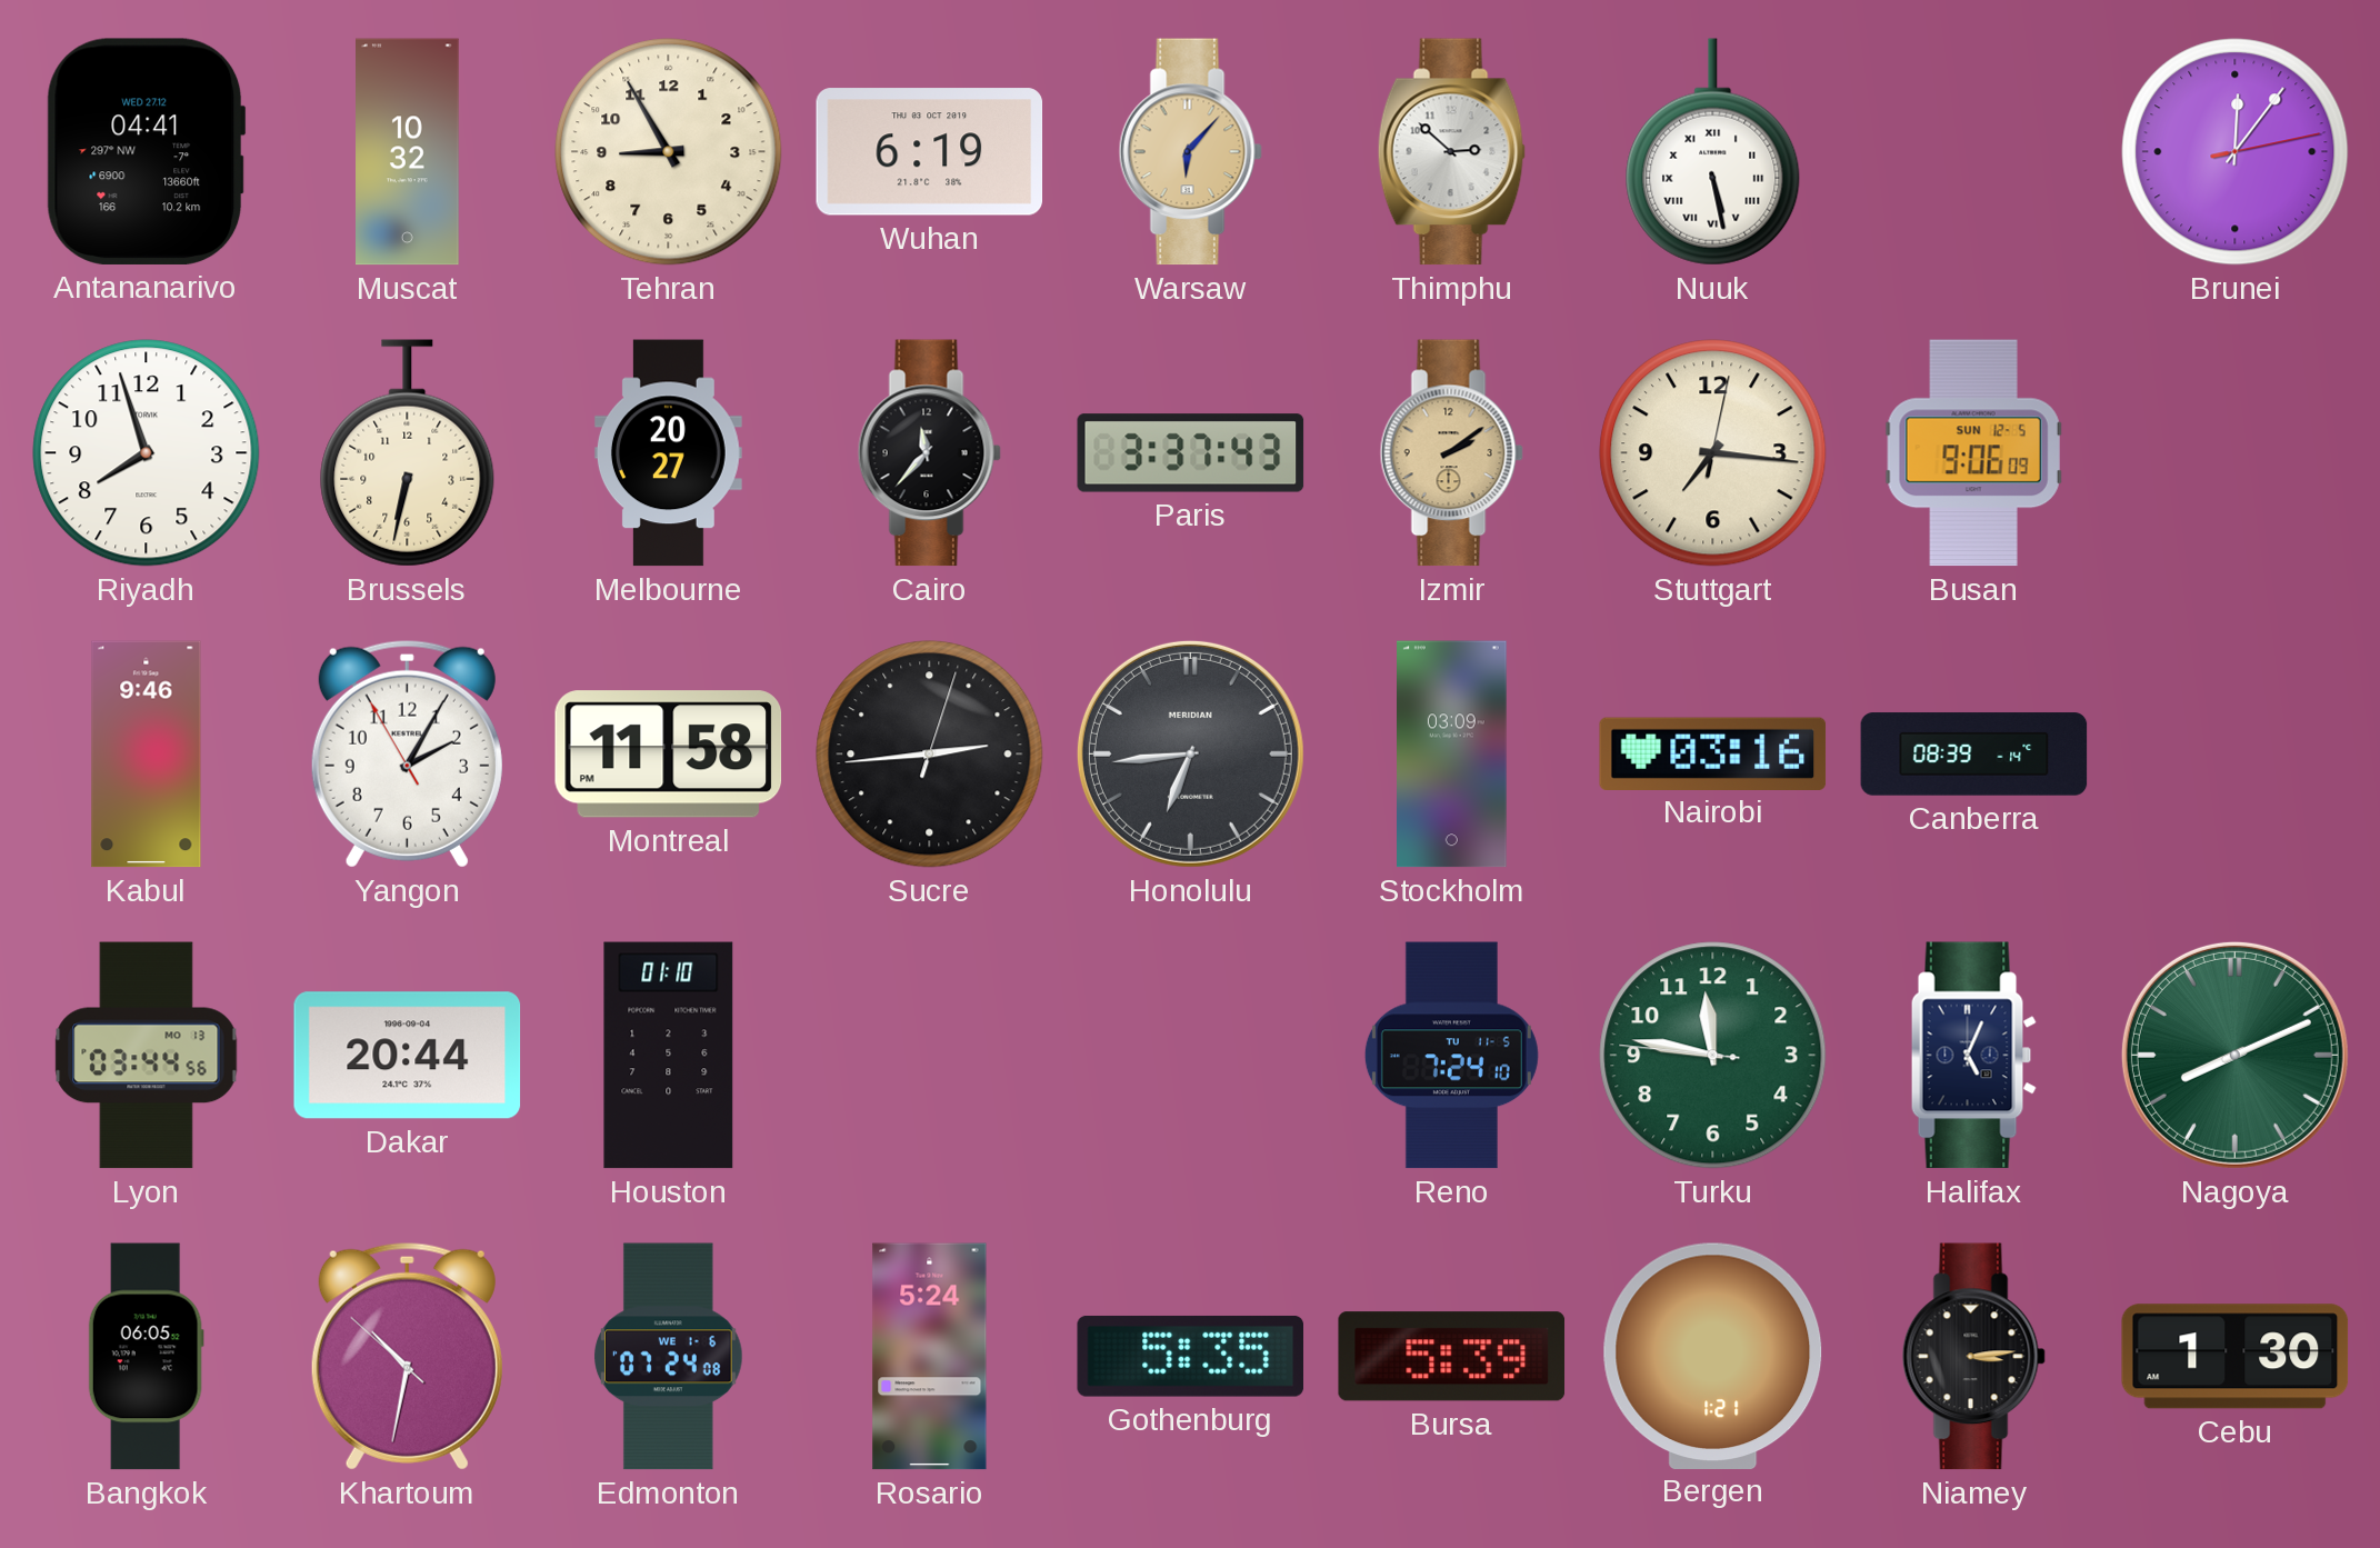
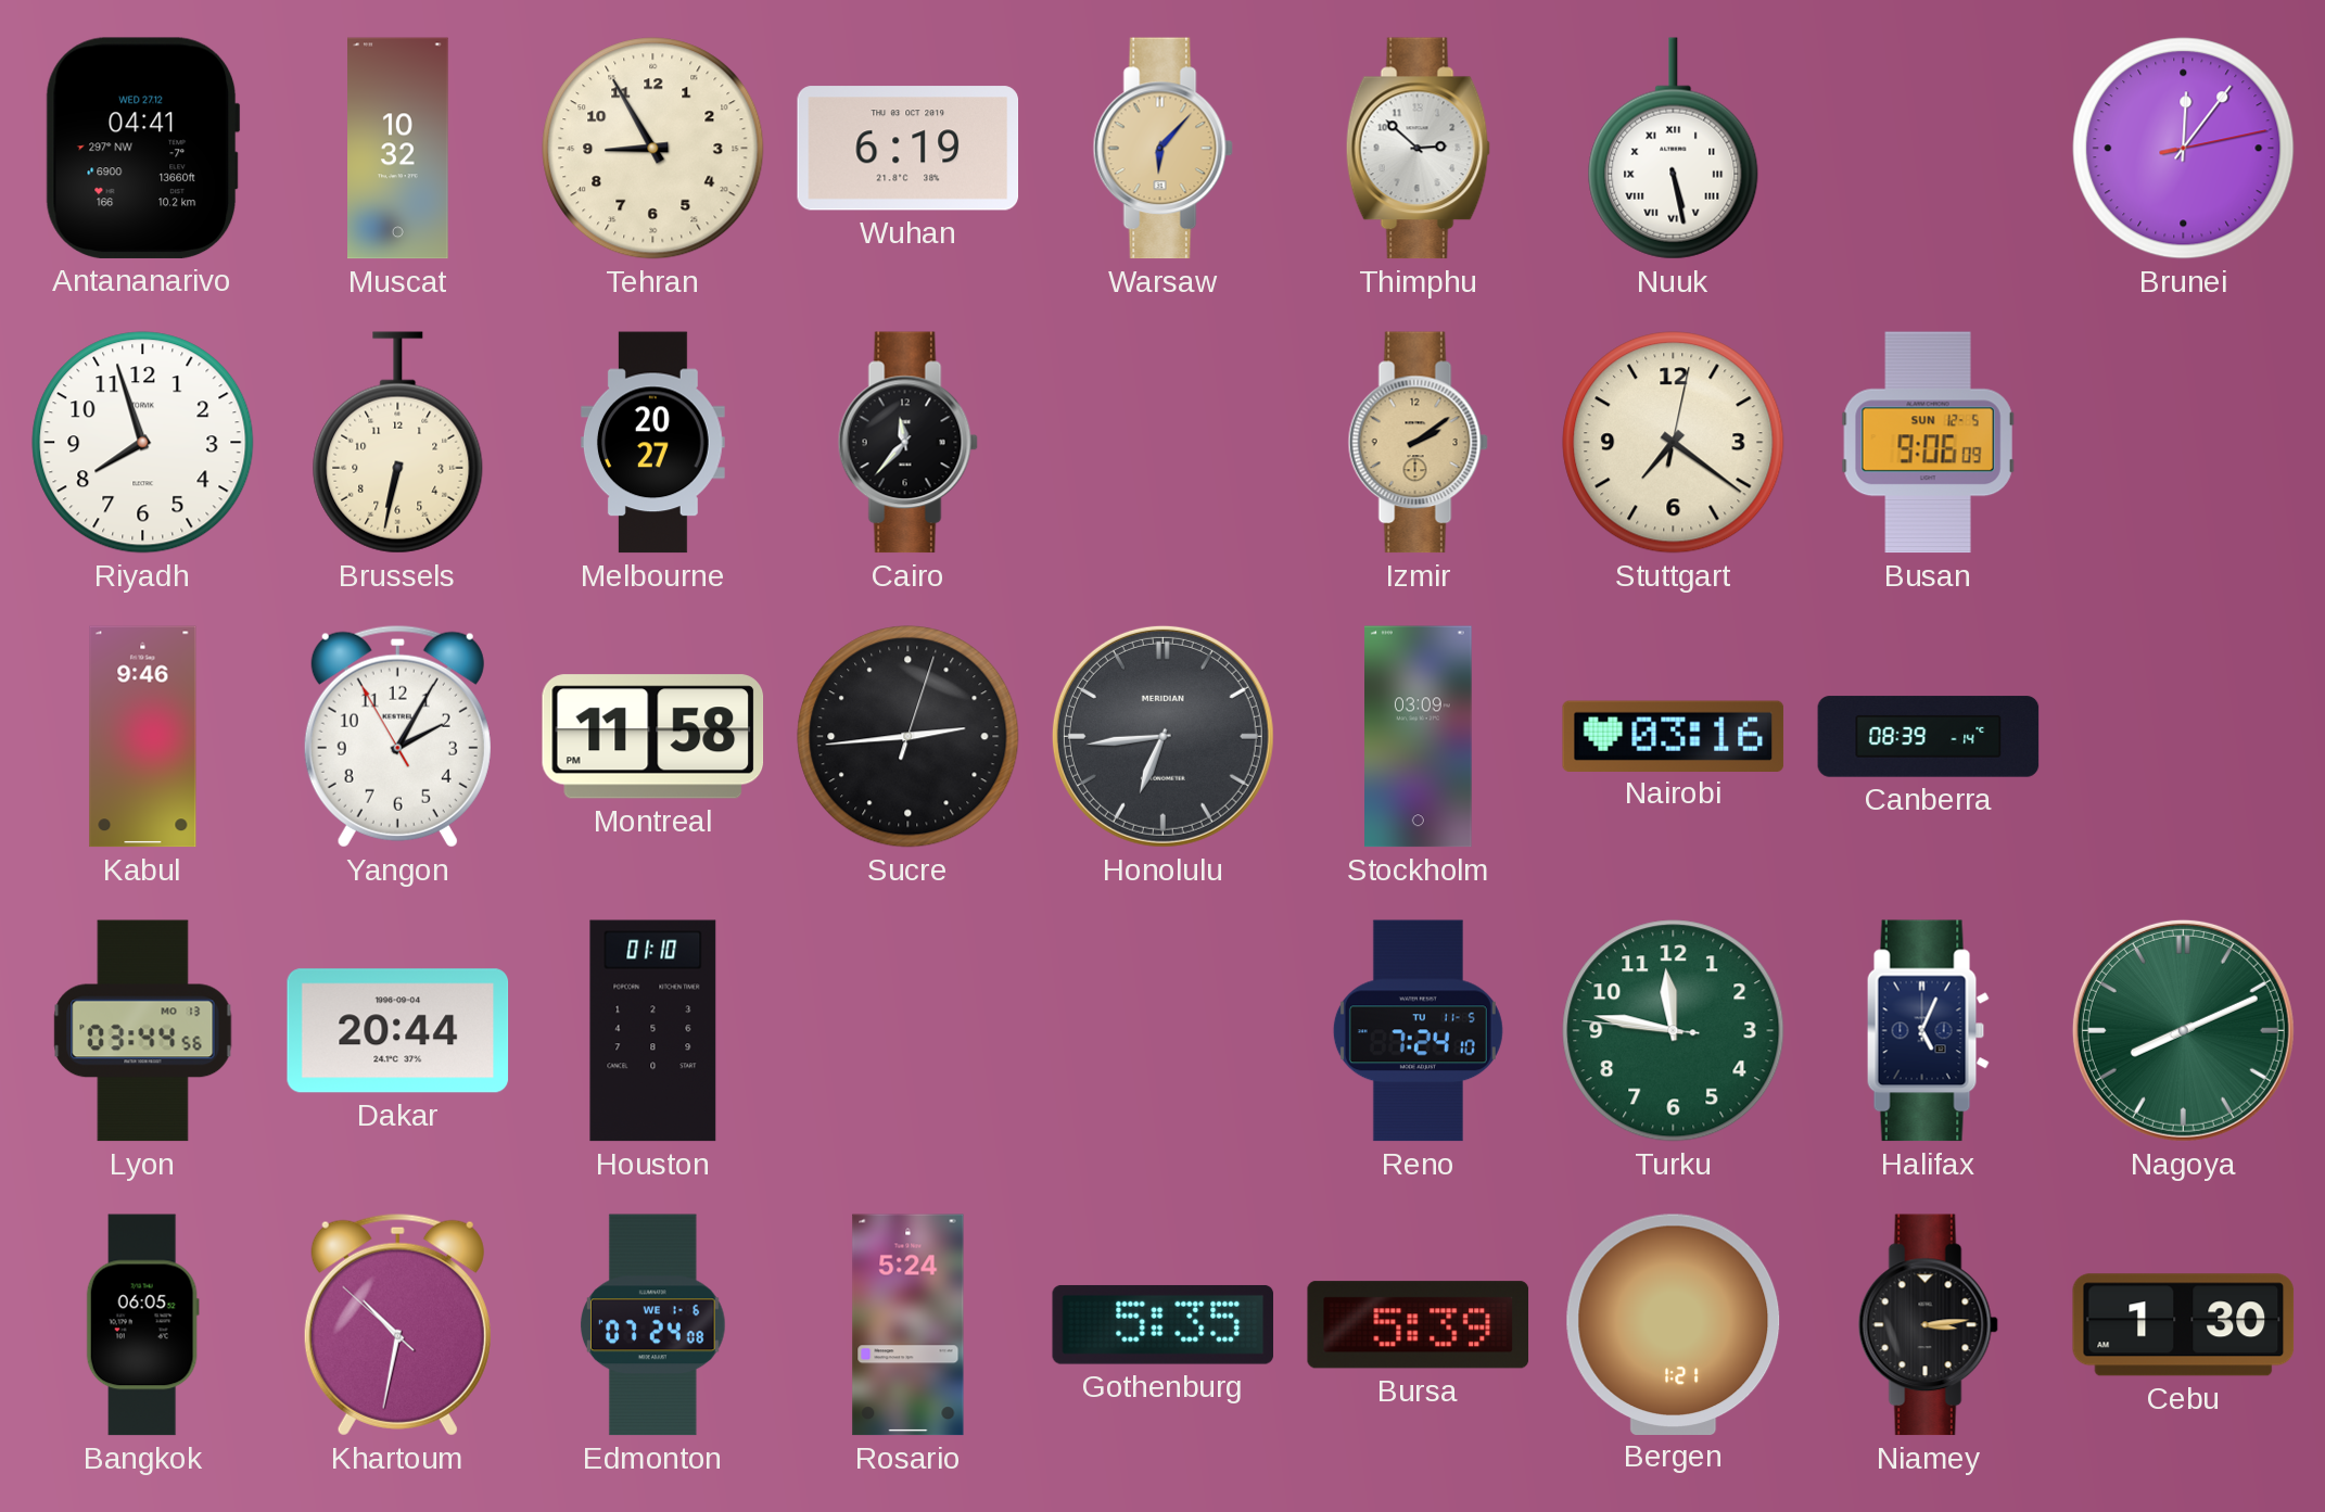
Paris: 3:37 -> none
Stuttgart: 7:16 -> 7:21
